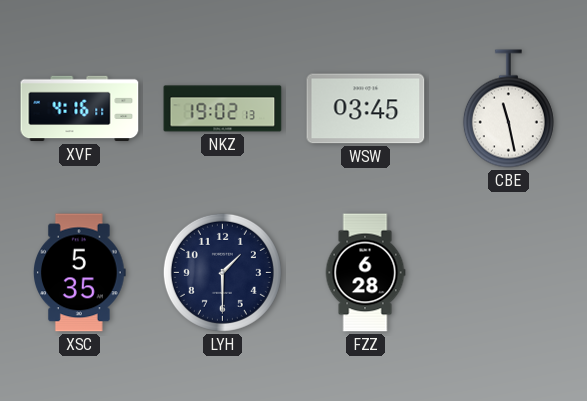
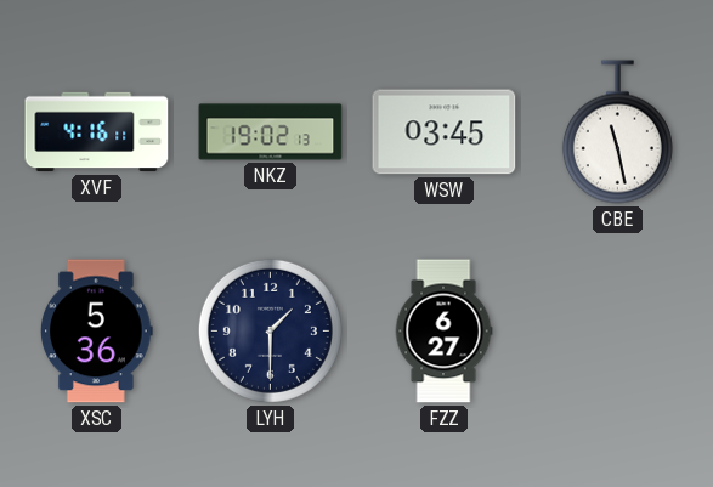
XSC: 5:35 -> 5:36
FZZ: 6:28 -> 6:27
